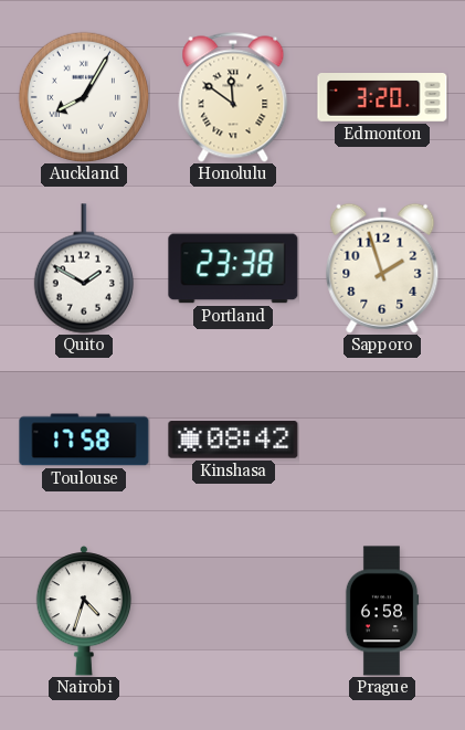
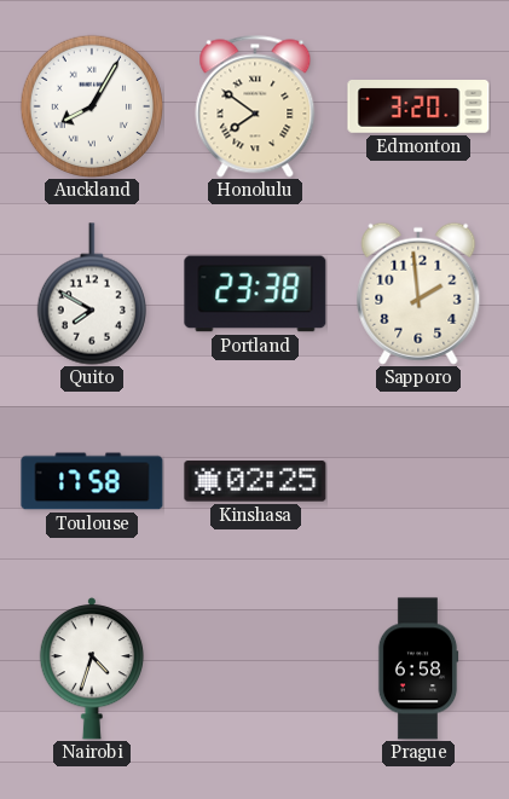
Honolulu: 11:51 -> 7:51
Quito: 1:50 -> 7:50
Sapporo: 1:57 -> 1:59
Kinshasa: 08:42 -> 02:25
